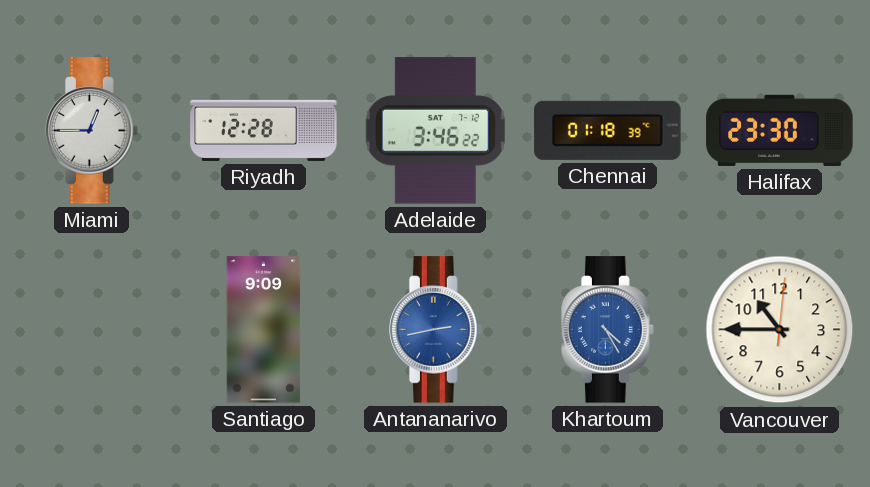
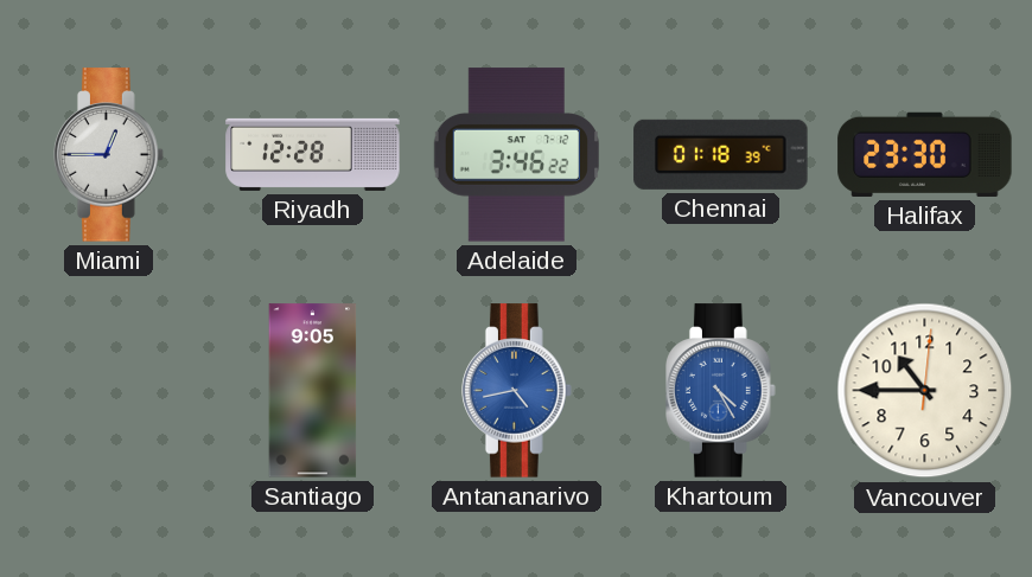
Santiago: 9:09 -> 9:05
Antananarivo: 2:43 -> 4:43
